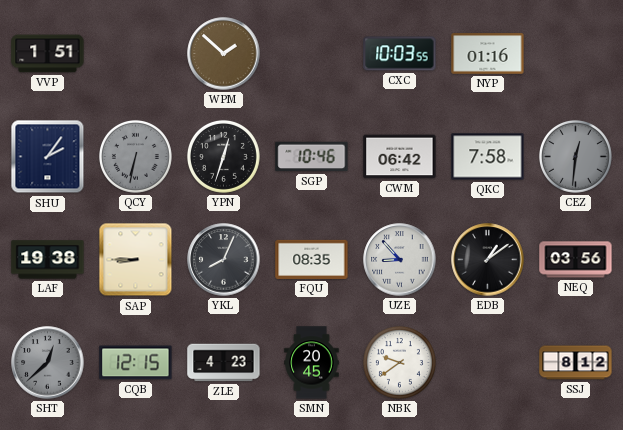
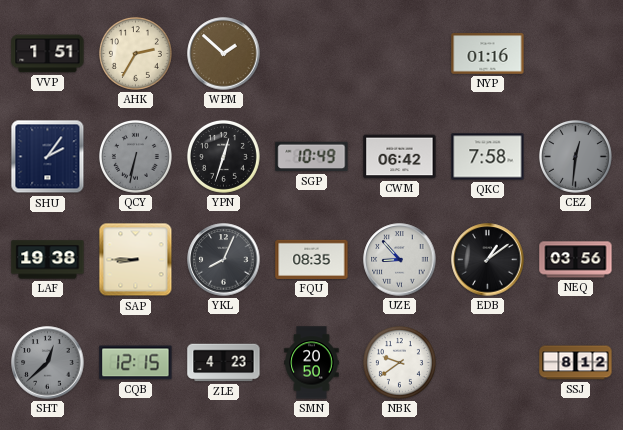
AHK: none -> 2:35
CXC: 10:03 -> none
SGP: 10:46 -> 10:49
SMN: 20:45 -> 20:50
